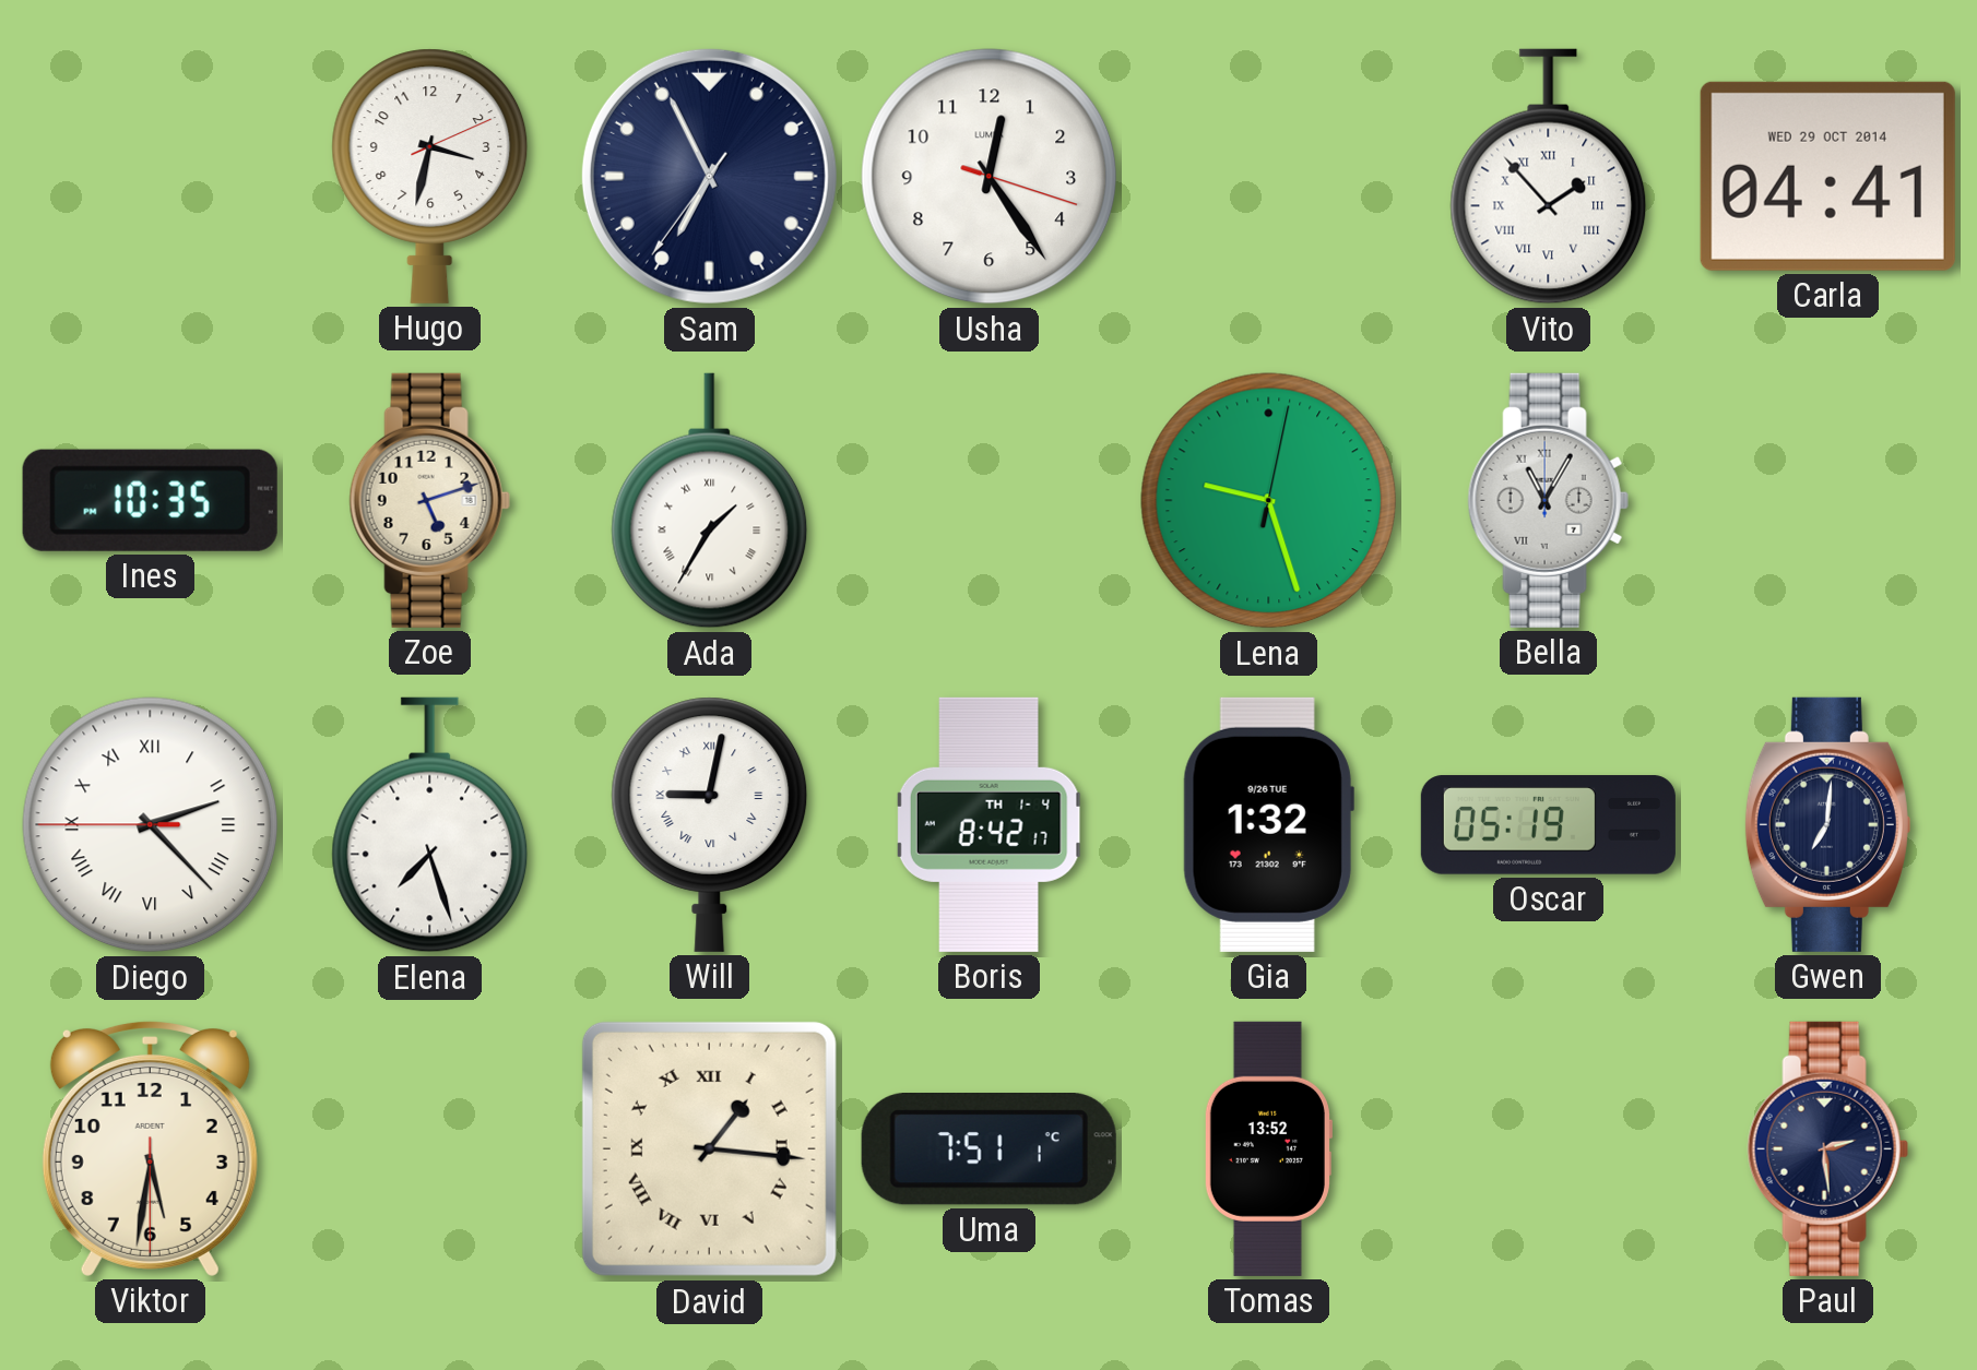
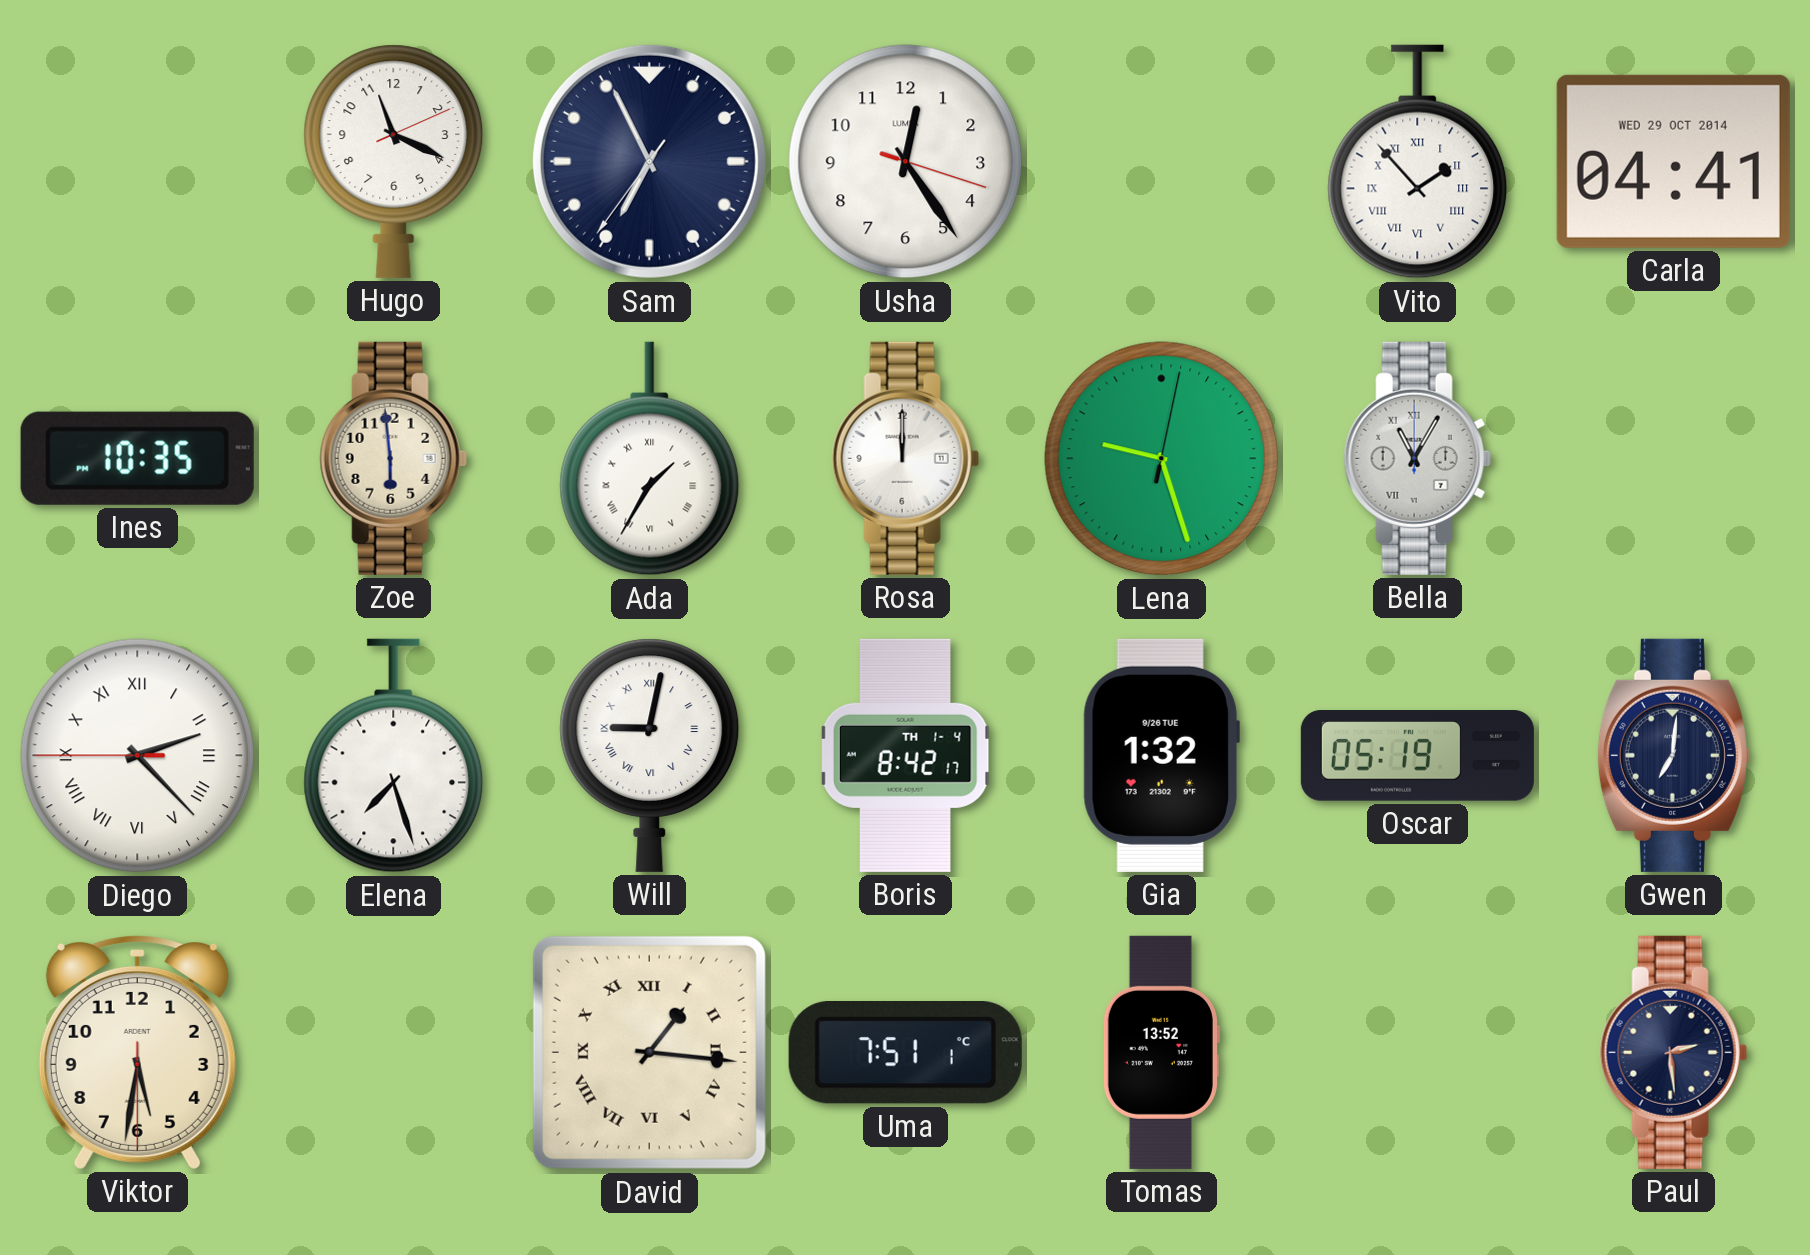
Hugo: 3:32 -> 11:19
Zoe: 5:12 -> 5:59
Rosa: none -> 12:00
